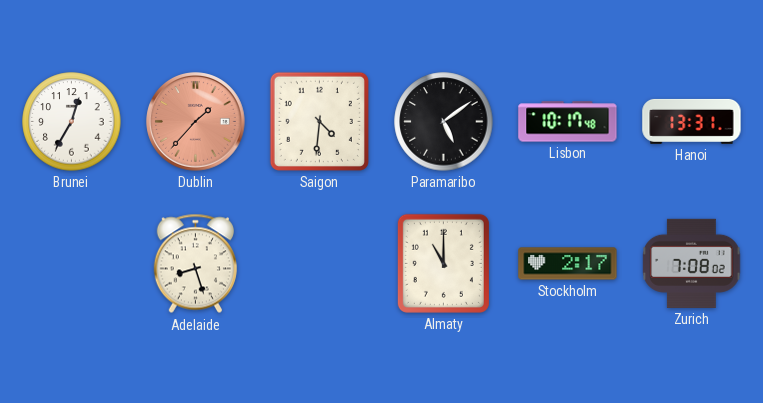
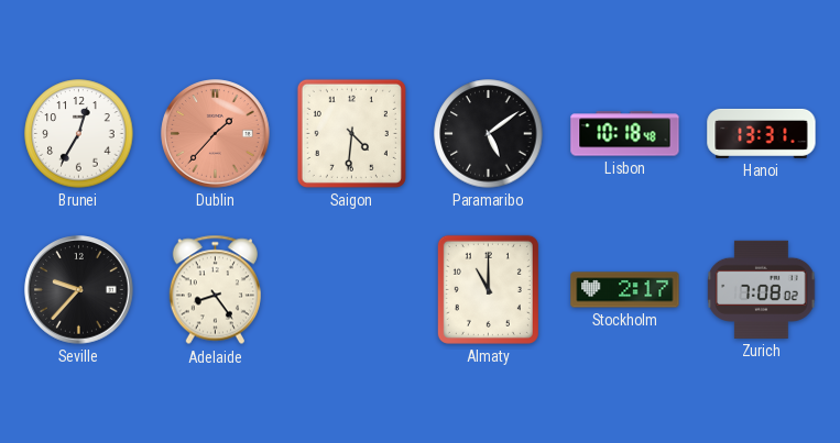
Lisbon: 10:17 -> 10:18
Seville: none -> 9:37
Adelaide: 8:27 -> 8:24
